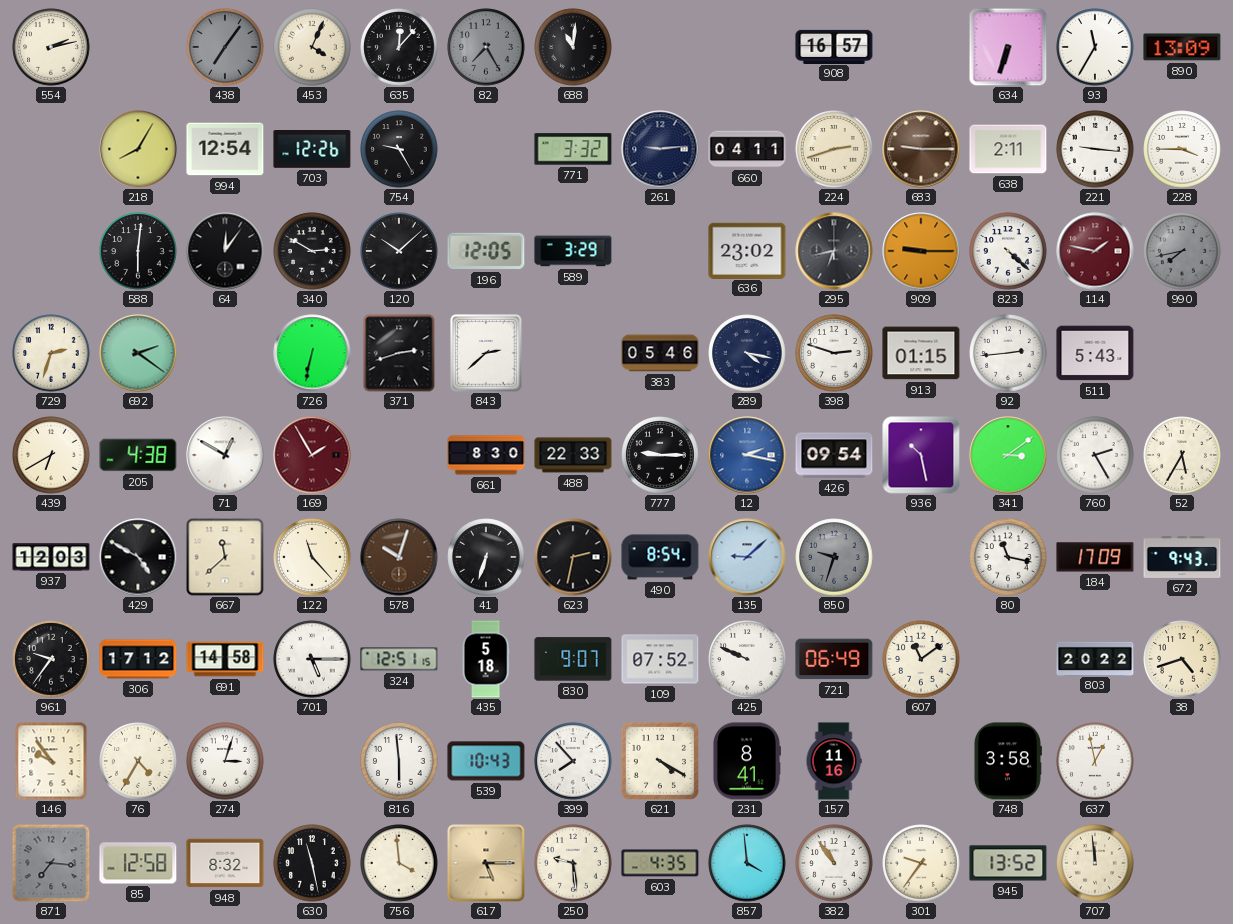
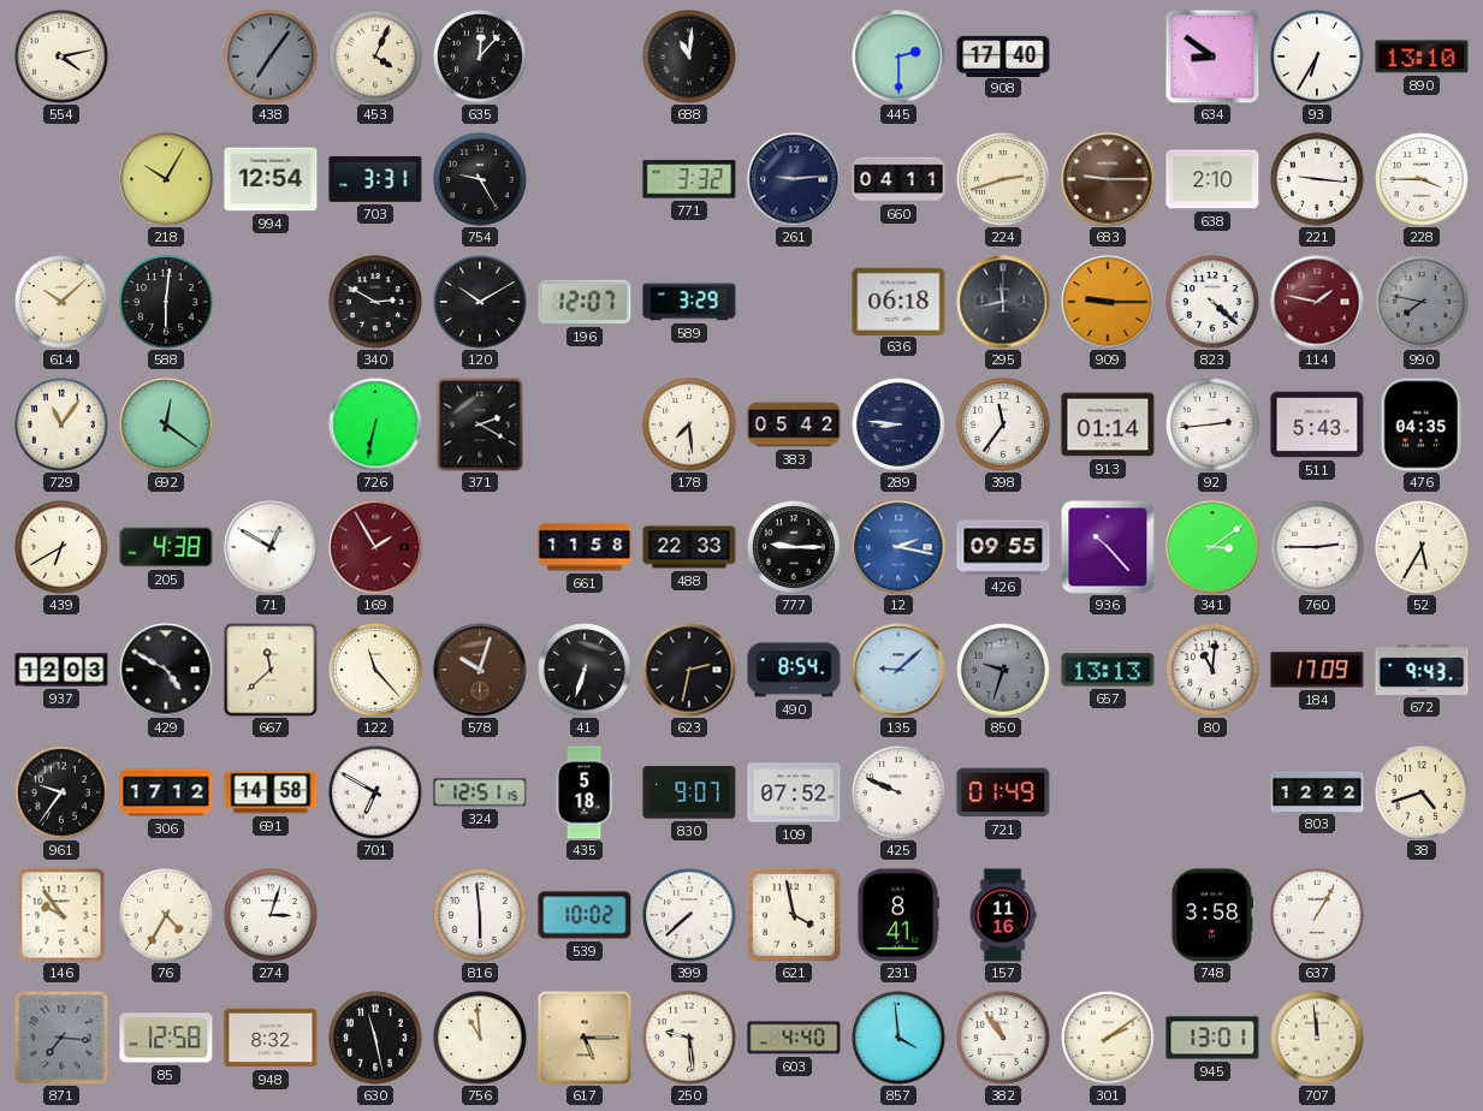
554: 2:13 -> 4:13
82: 7:25 -> none
445: none -> 2:30
908: 16:57 -> 17:40
634: 6:33 -> 8:51
93: 11:35 -> 6:35
890: 13:09 -> 13:10
218: 8:05 -> 10:05
703: 12:26 -> 3:31
638: 2:11 -> 2:10
614: none -> 10:08
64: 12:06 -> none
120: 10:08 -> 10:10
196: 12:05 -> 12:07
636: 23:02 -> 06:18
295: 6:43 -> 11:43
990: 7:43 -> 7:47
729: 2:33 -> 11:06
692: 2:21 -> 12:21
371: 2:42 -> 2:20
843: 2:38 -> none
178: none -> 7:29
383: 05:46 -> 05:42
289: 4:17 -> 8:46
398: 2:48 -> 11:36
913: 01:15 -> 01:14
476: none -> 04:35
661: 8:30 -> 11:58
426: 09:54 -> 09:55
936: 10:28 -> 10:23
760: 2:25 -> 2:45
657: none -> 13:13
80: 11:17 -> 11:01
701: 5:15 -> 6:50
721: 06:49 -> 01:49
607: 11:09 -> none
803: 20:22 -> 12:22
539: 10:43 -> 10:02
399: 7:53 -> 7:38
621: 4:20 -> 3:58
637: 12:58 -> 1:05
756: 3:59 -> 10:59
603: 4:35 -> 4:40
301: 9:36 -> 2:09
945: 13:52 -> 13:01
